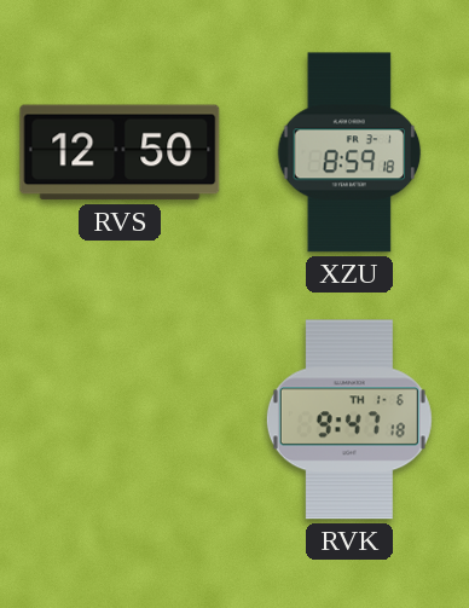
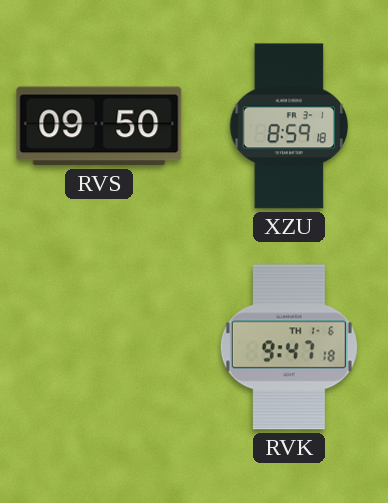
RVS: 12:50 -> 09:50
